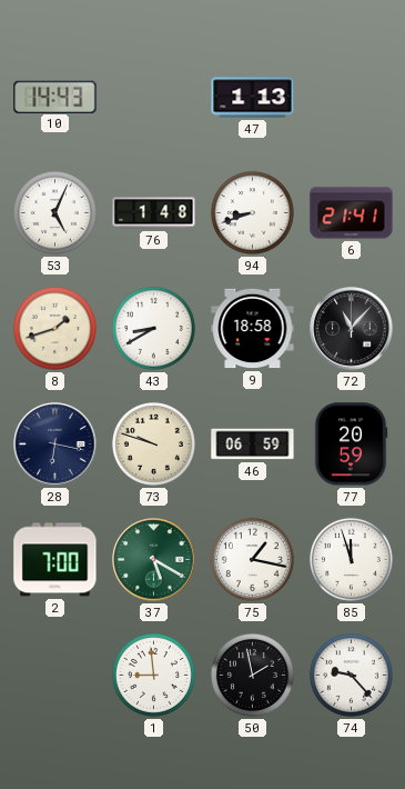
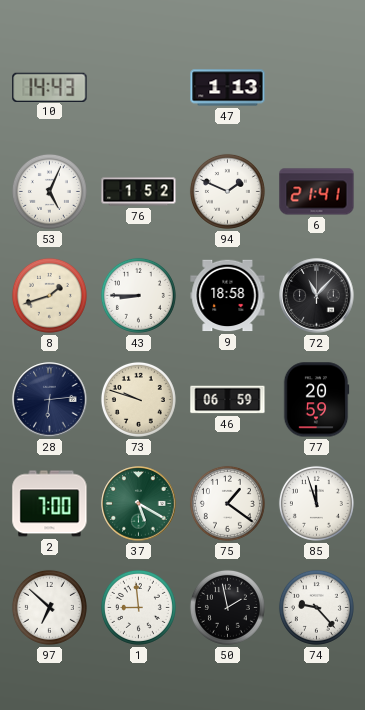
76: 1:48 -> 1:52
94: 8:42 -> 1:49
43: 8:40 -> 8:45
28: 6:17 -> 6:14
75: 1:17 -> 1:21
97: none -> 6:52
